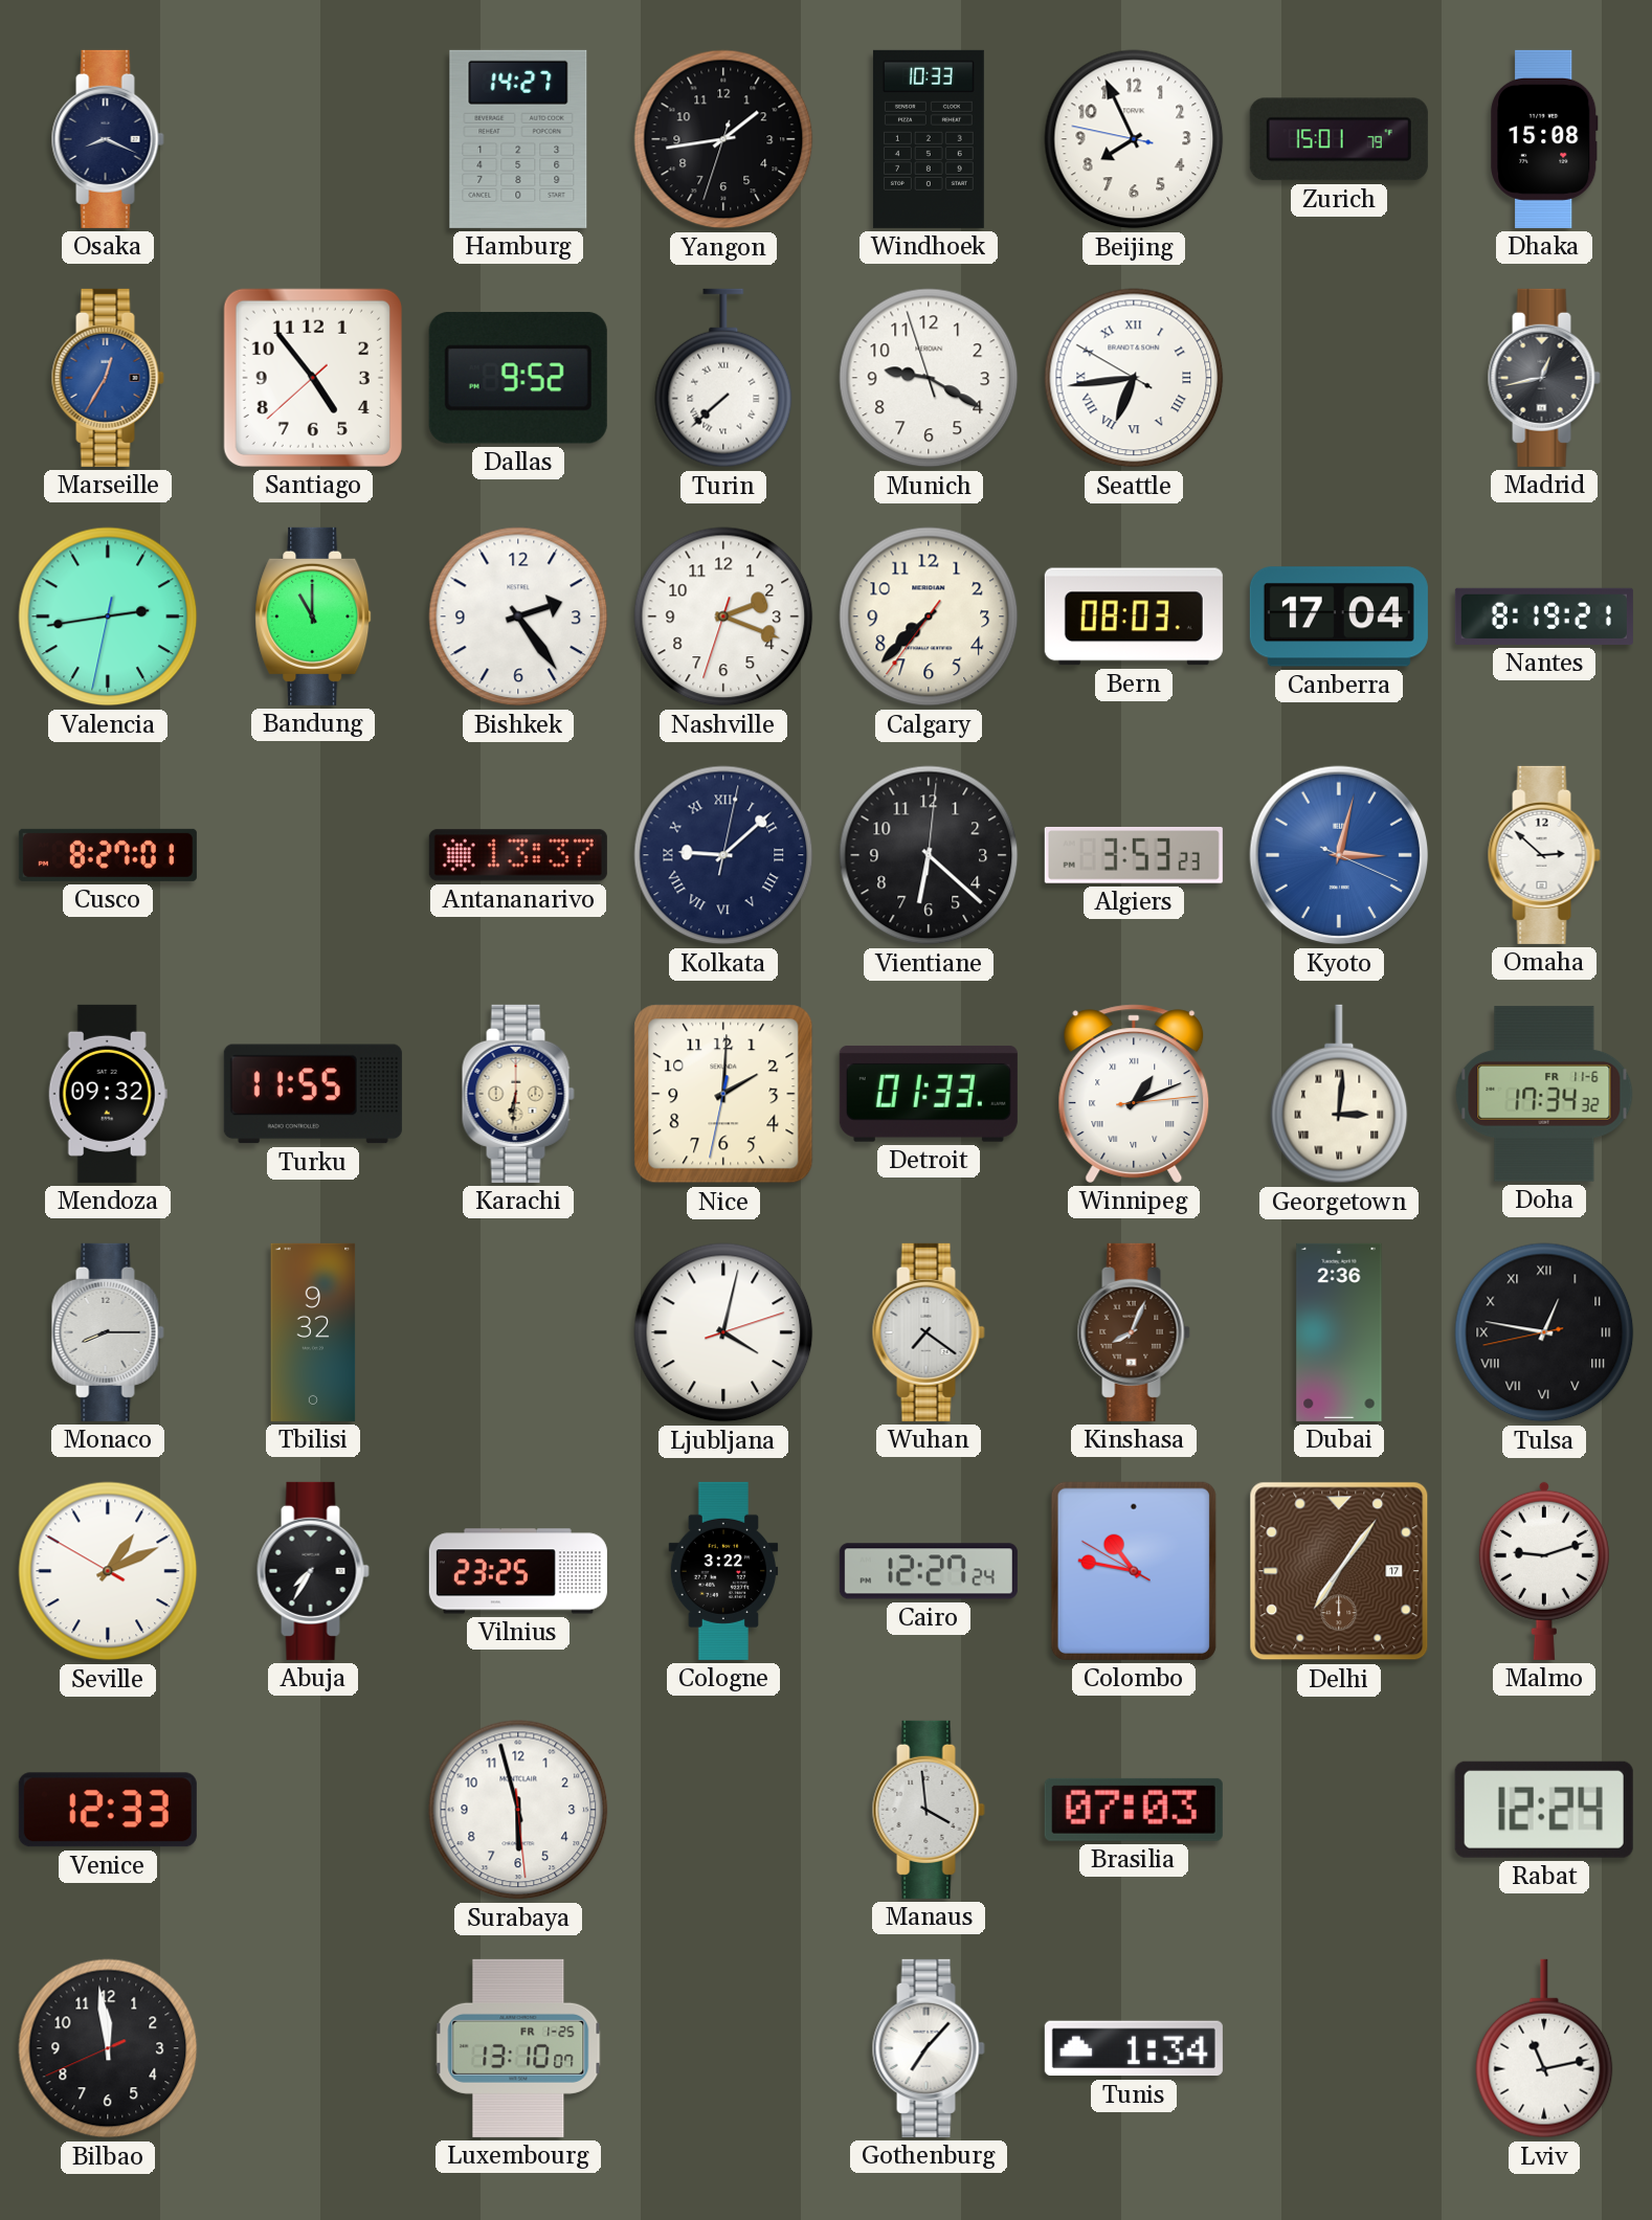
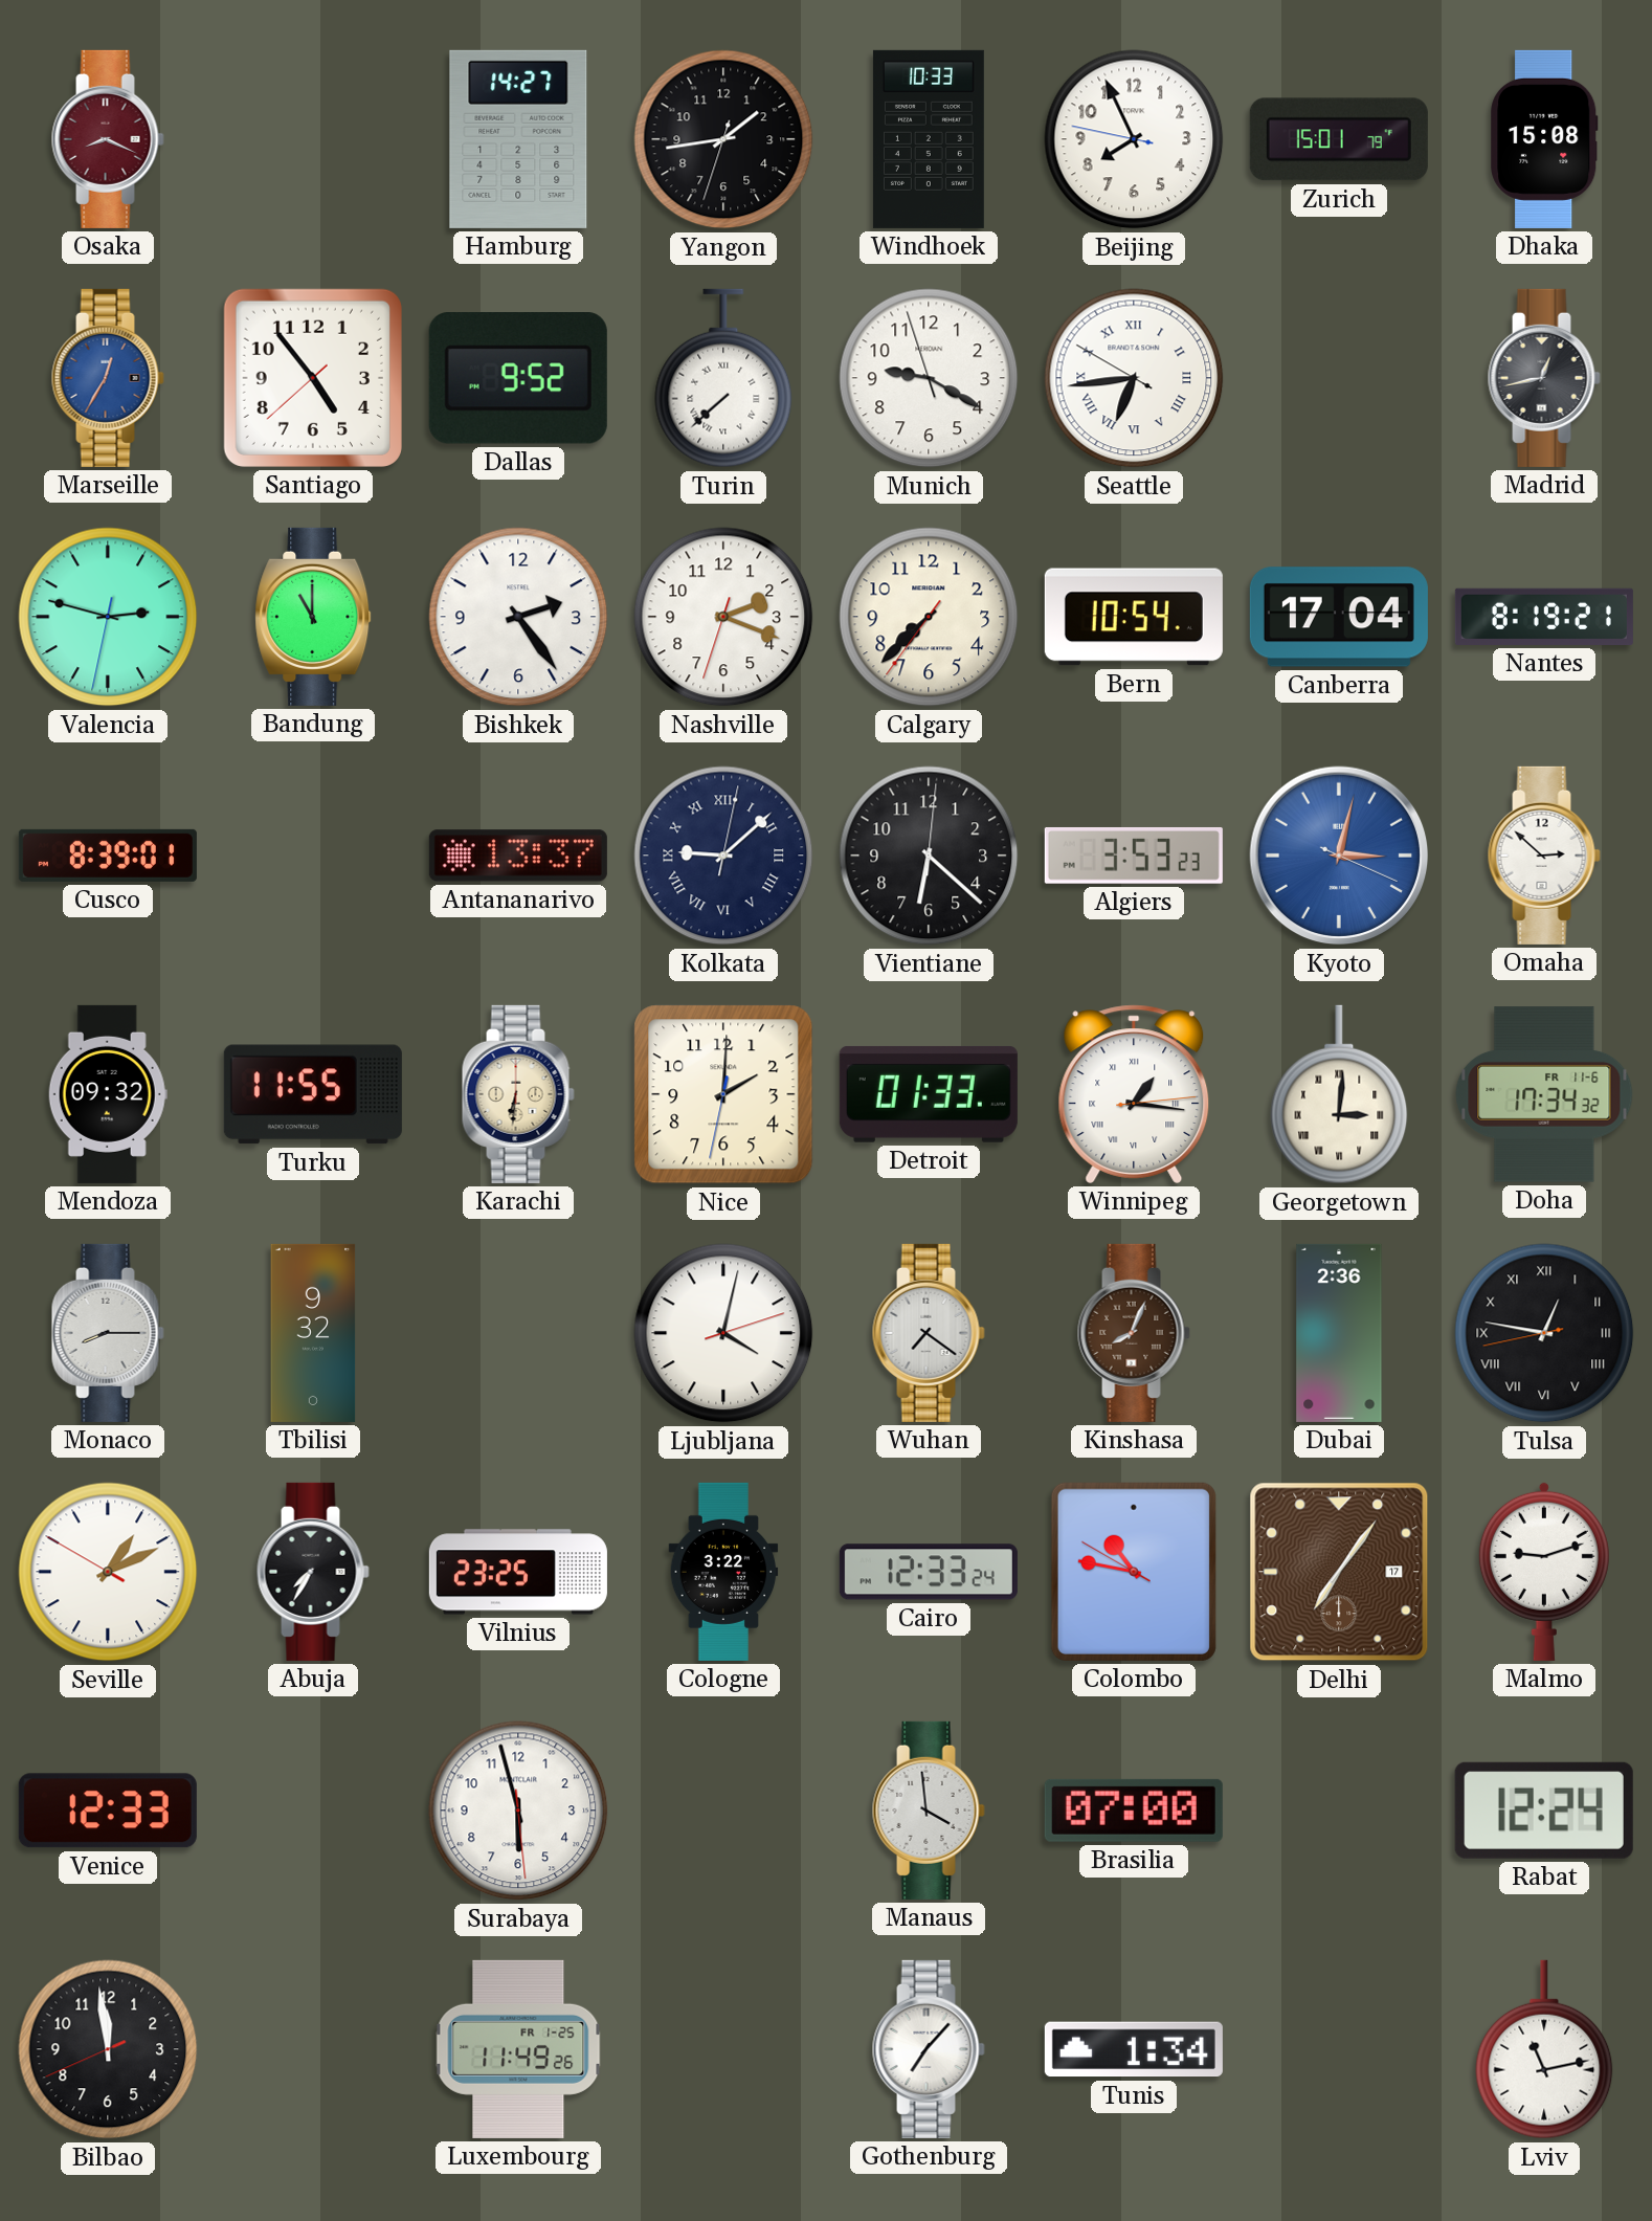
Osaka dial: navy -> burgundy
Valencia: 2:43 -> 2:47
Bern: 08:03 -> 10:54
Cusco: 8:27 -> 8:39
Winnipeg: 1:11 -> 1:16
Cairo: 12:27 -> 12:33
Brasilia: 07:03 -> 07:00
Luxembourg: 13:10 -> 11:49
